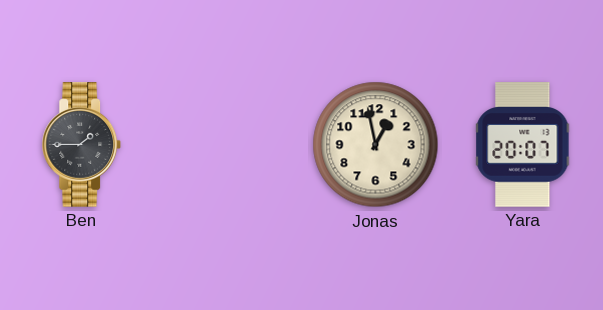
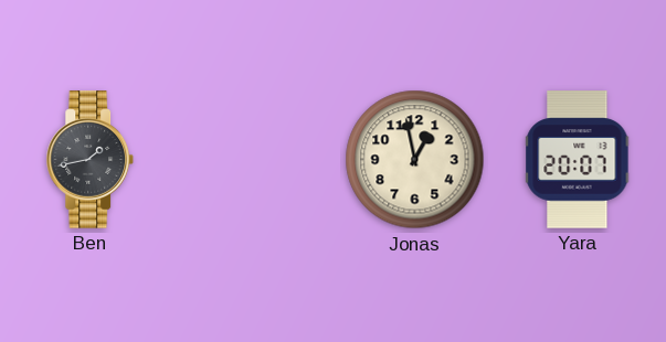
Ben: 1:45 -> 1:43
